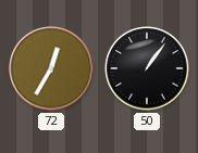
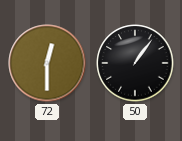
72: 12:35 -> 12:30
